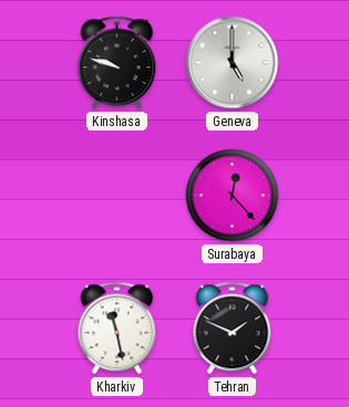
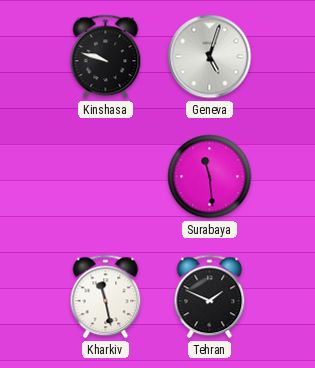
Geneva: 5:00 -> 5:03
Surabaya: 12:23 -> 11:29
